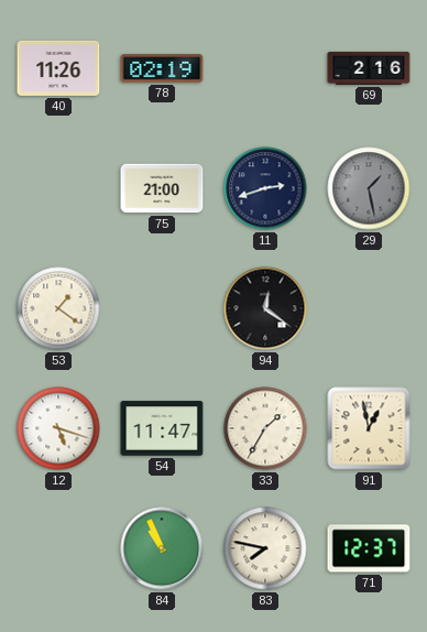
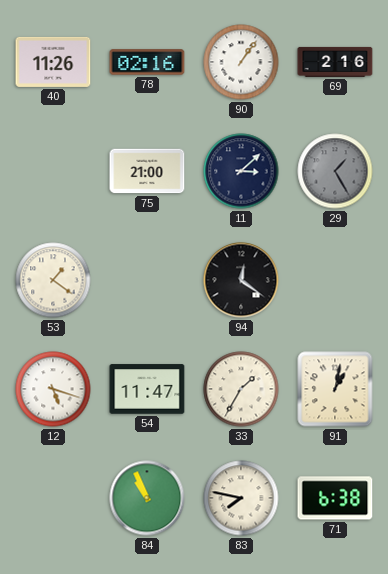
78: 02:19 -> 02:16
90: none -> 1:06
11: 2:42 -> 3:08
29: 1:28 -> 1:25
91: 12:58 -> 1:02
71: 12:37 -> 6:38
